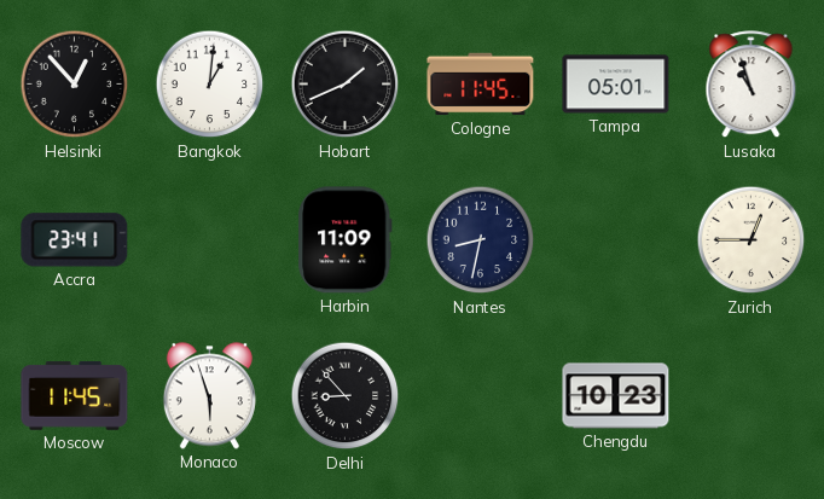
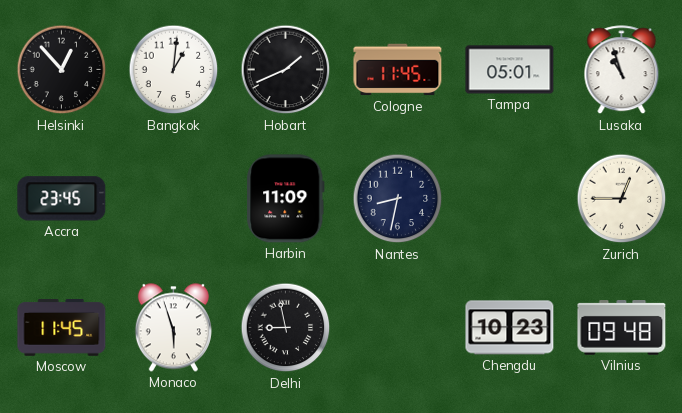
Accra: 23:41 -> 23:45
Delhi: 8:53 -> 8:58
Vilnius: none -> 09:48
